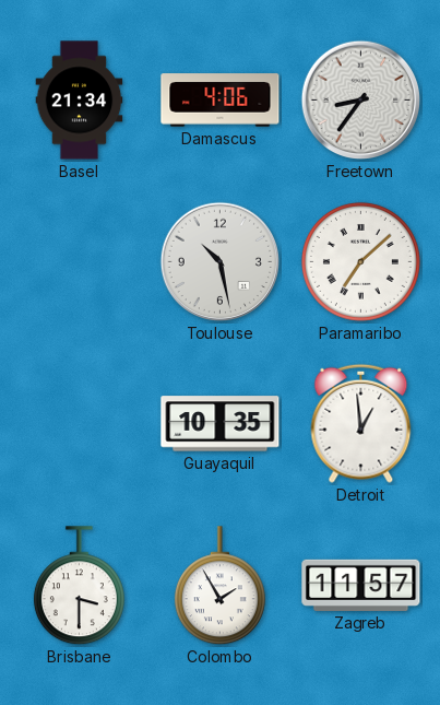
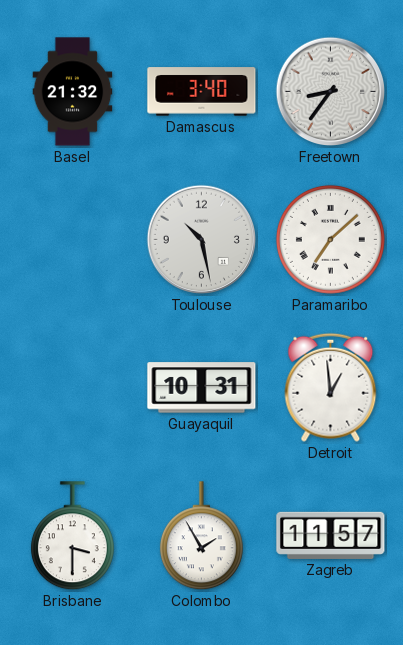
Basel: 21:34 -> 21:32
Damascus: 4:06 -> 3:40
Guayaquil: 10:35 -> 10:31
